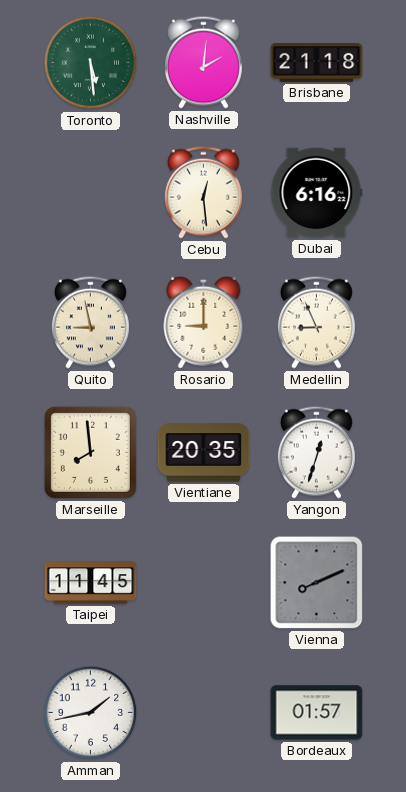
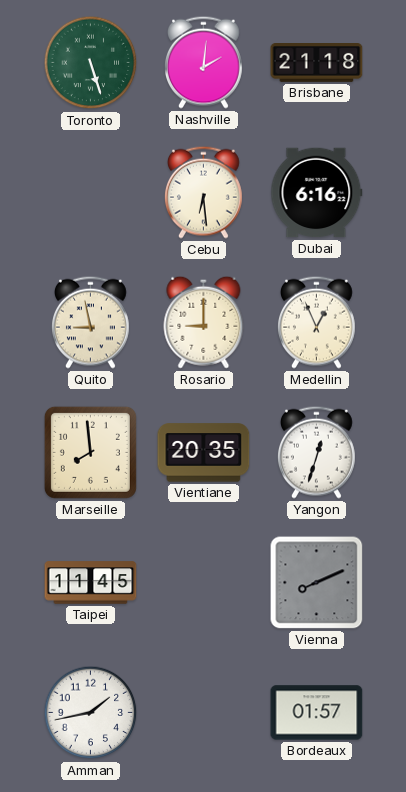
Toronto: 5:29 -> 5:27
Cebu: 12:29 -> 6:29
Medellin: 8:56 -> 12:56
